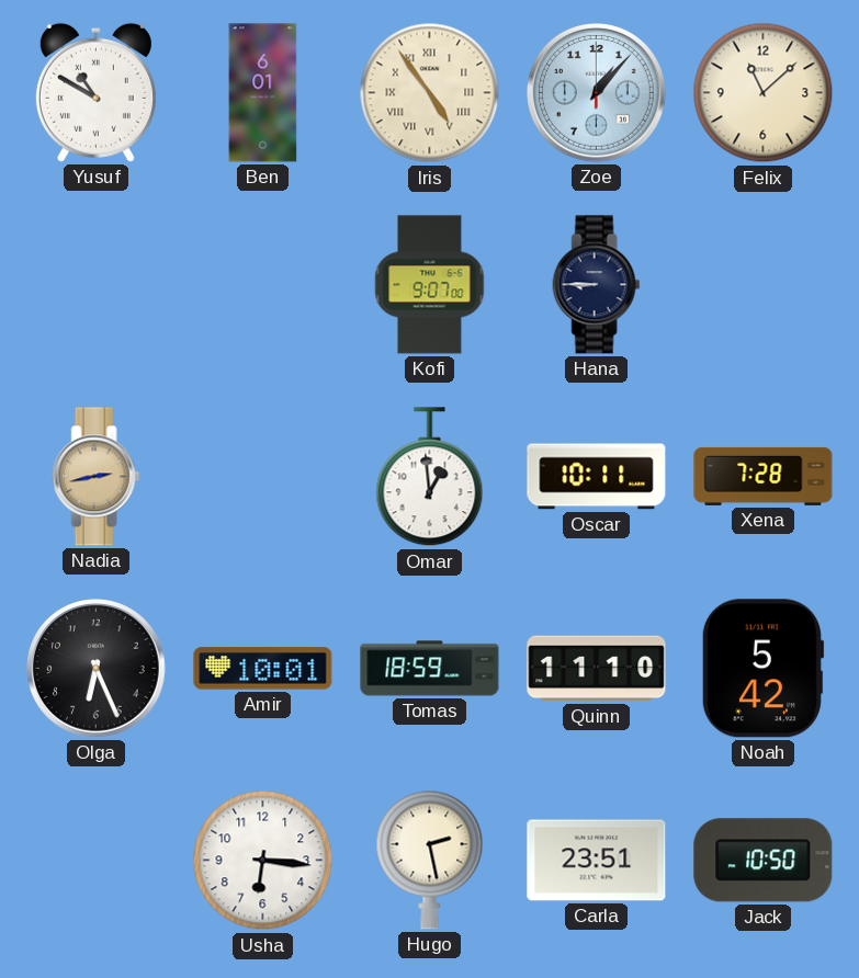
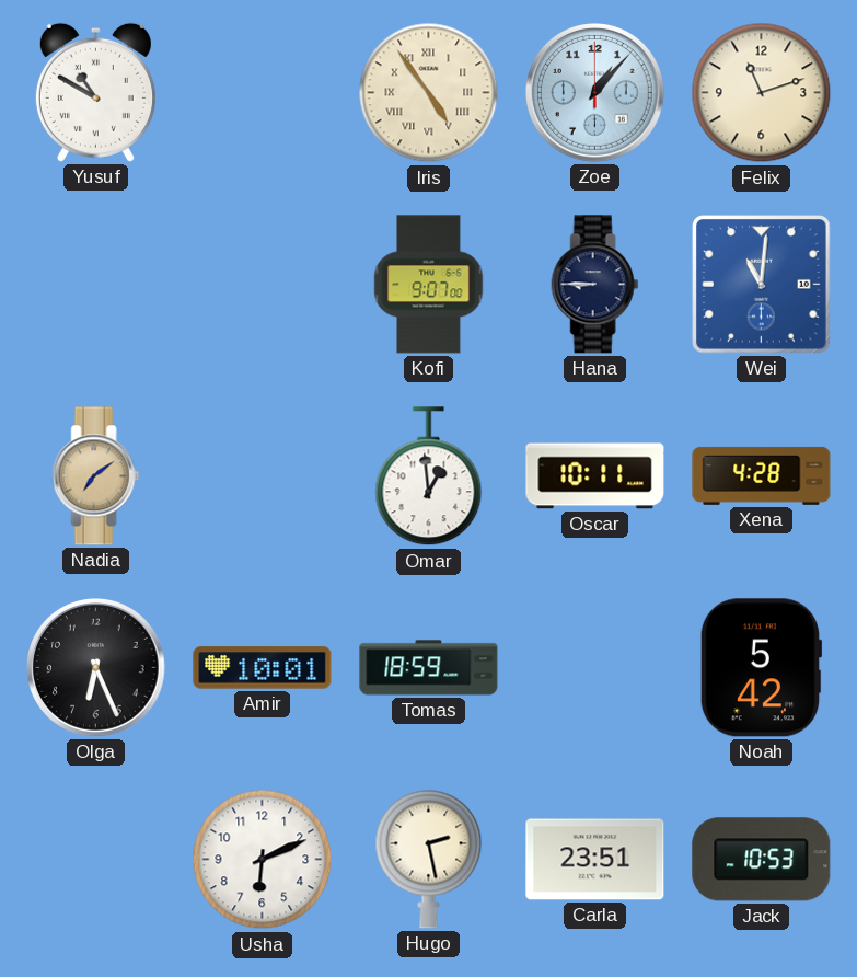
Ben: 6:01 -> none
Felix: 11:08 -> 11:12
Wei: none -> 11:01
Nadia: 2:43 -> 7:09
Xena: 7:28 -> 4:28
Quinn: 11:10 -> none
Usha: 6:16 -> 6:11
Jack: 10:50 -> 10:53
